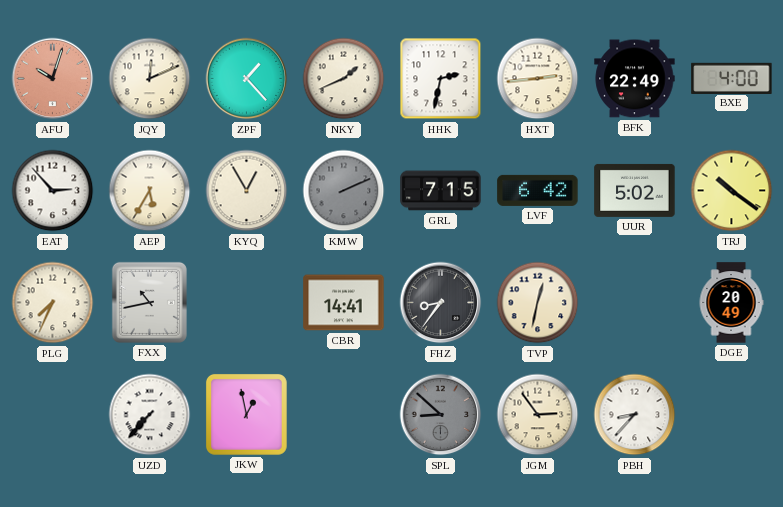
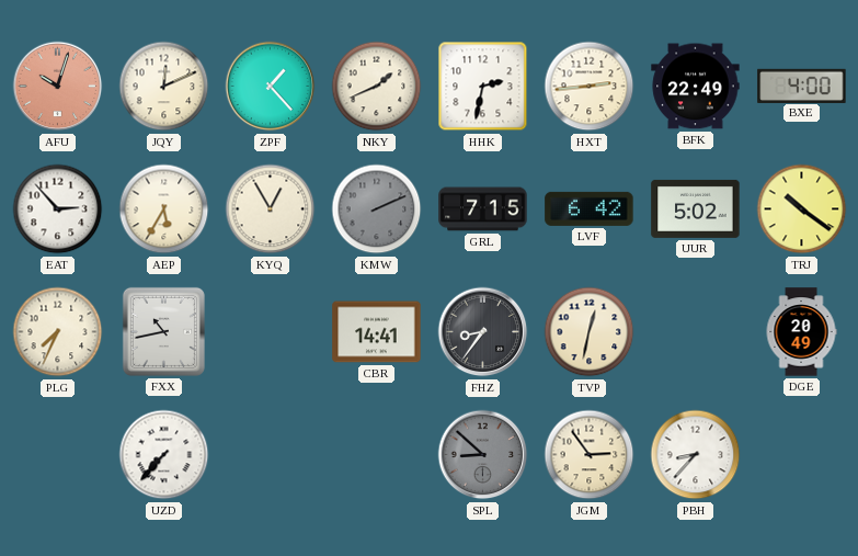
JKW: 12:58 -> none
